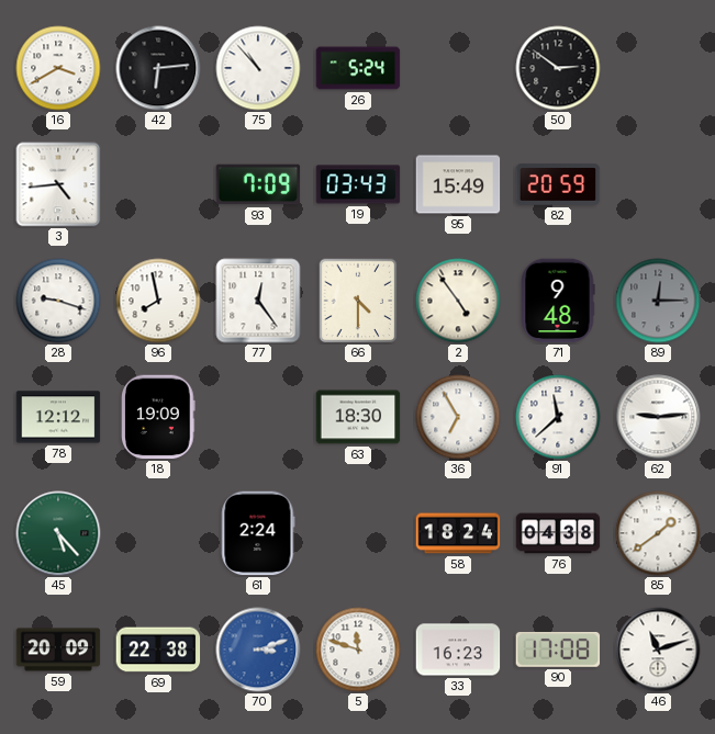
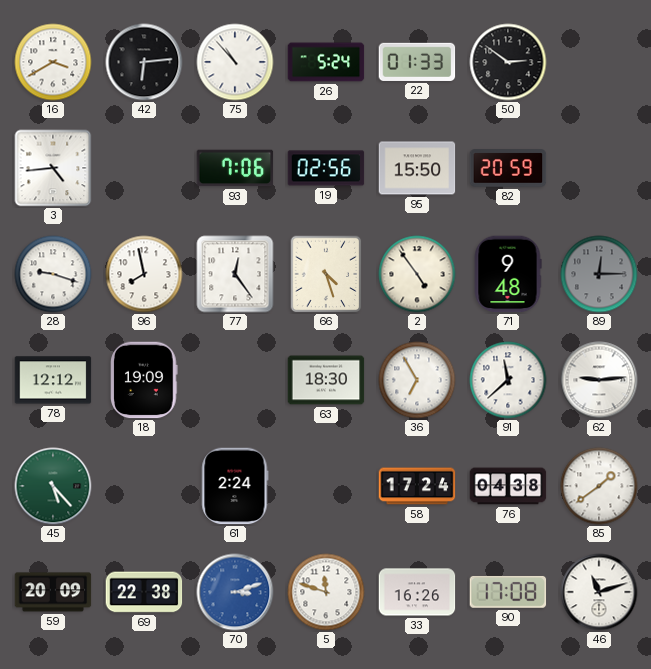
22: none -> 01:33
93: 7:09 -> 7:06
19: 03:43 -> 02:56
95: 15:49 -> 15:50
66: 4:30 -> 4:27
58: 18:24 -> 17:24
33: 16:23 -> 16:26
